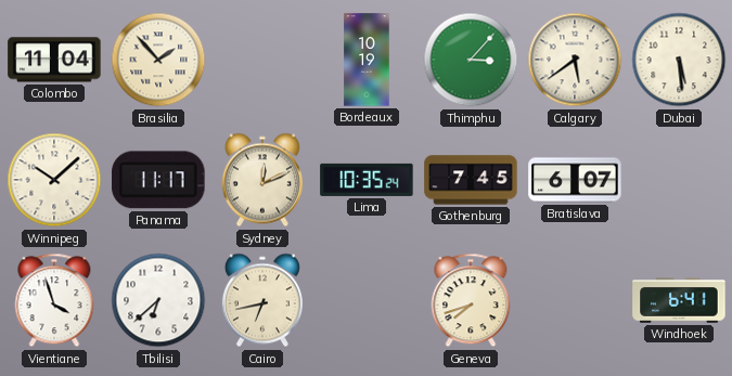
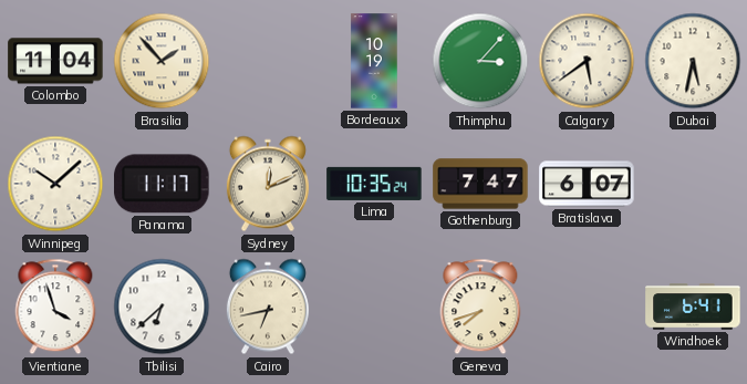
Dubai: 5:29 -> 5:32
Gothenburg: 7:45 -> 7:47
